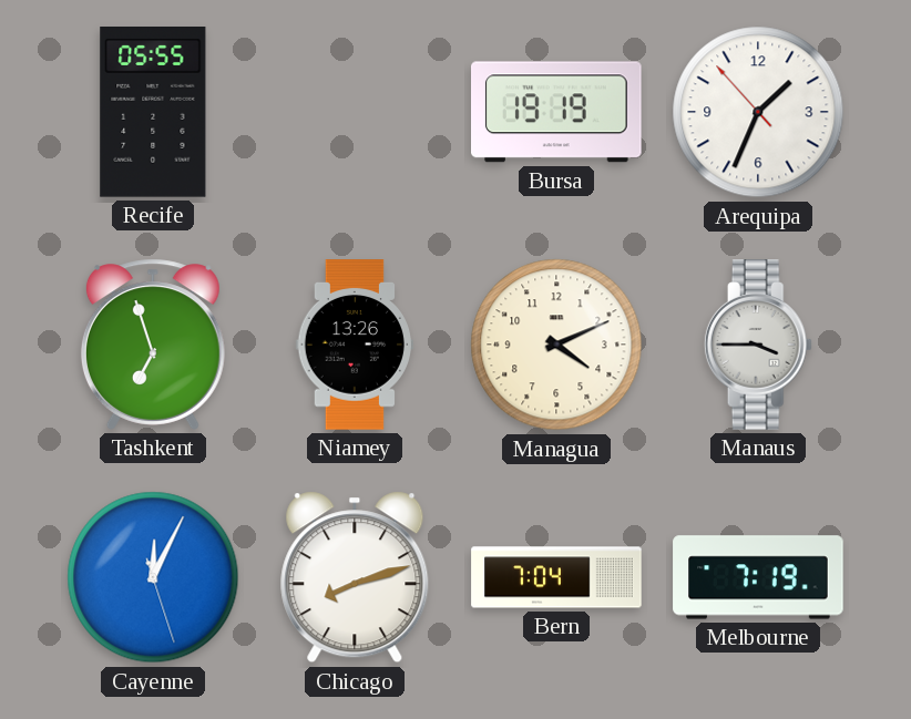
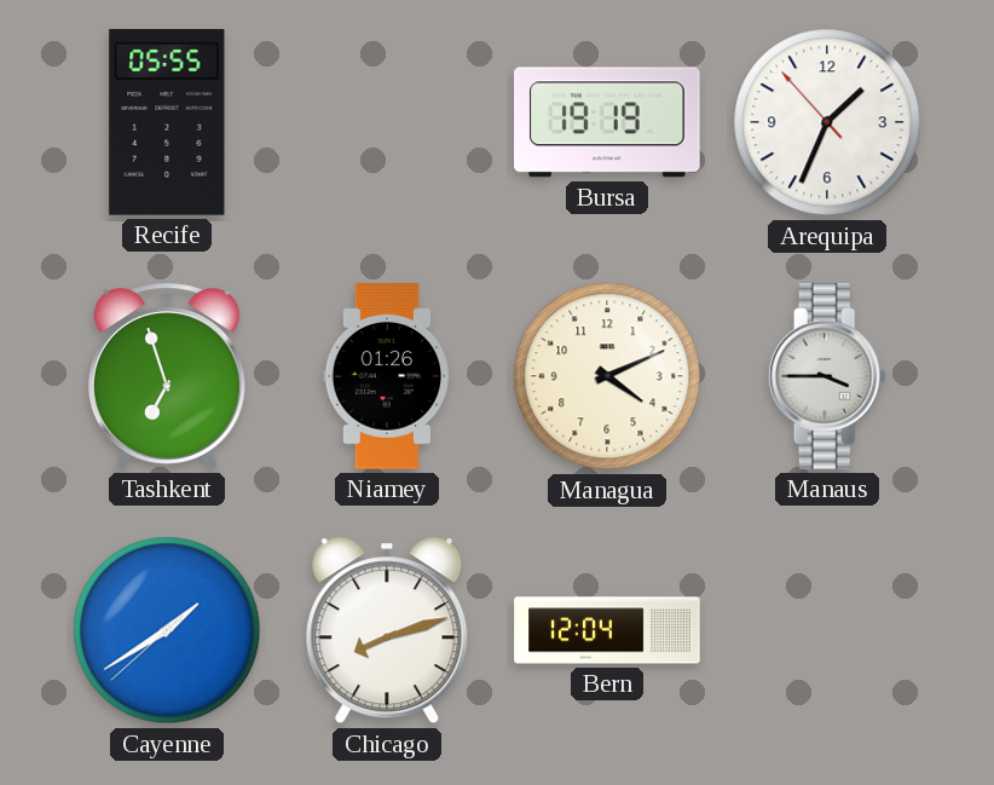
Niamey: 13:26 -> 01:26
Cayenne: 12:04 -> 1:39
Bern: 7:04 -> 12:04
Melbourne: 7:19 -> none
